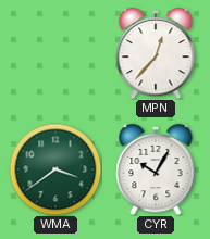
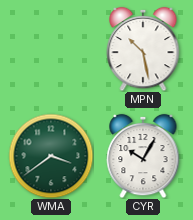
MPN: 12:37 -> 10:28
